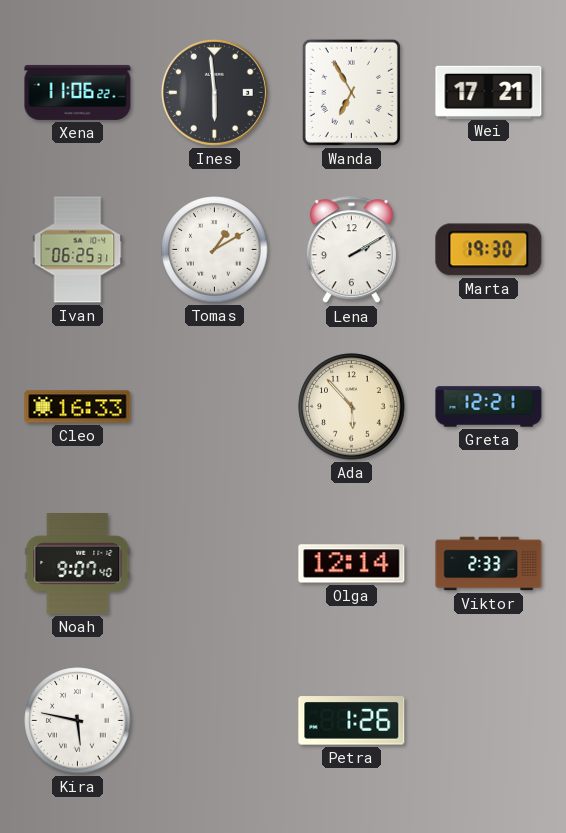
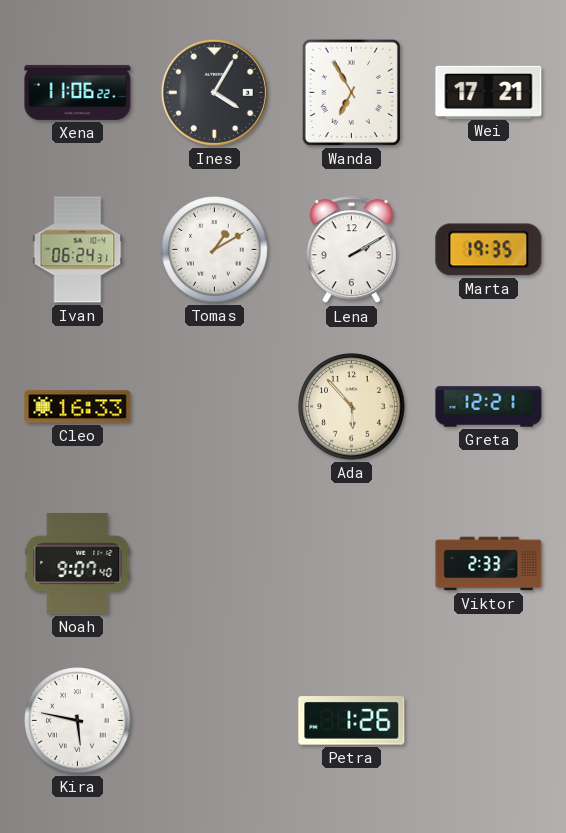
Ines: 5:59 -> 4:05
Ivan: 06:25 -> 06:24
Marta: 19:30 -> 19:35
Olga: 12:14 -> none
